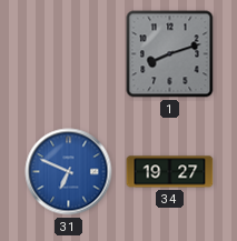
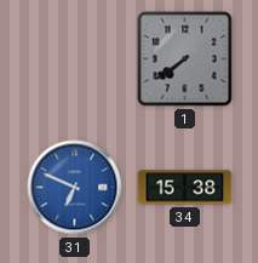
1: 8:12 -> 7:39
34: 19:27 -> 15:38
